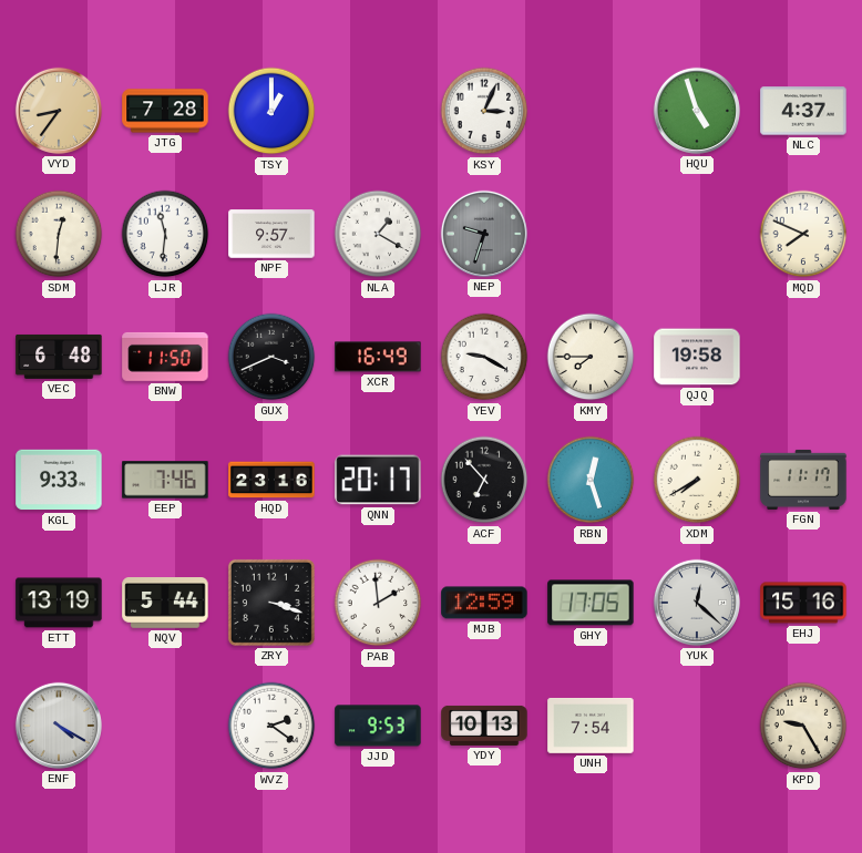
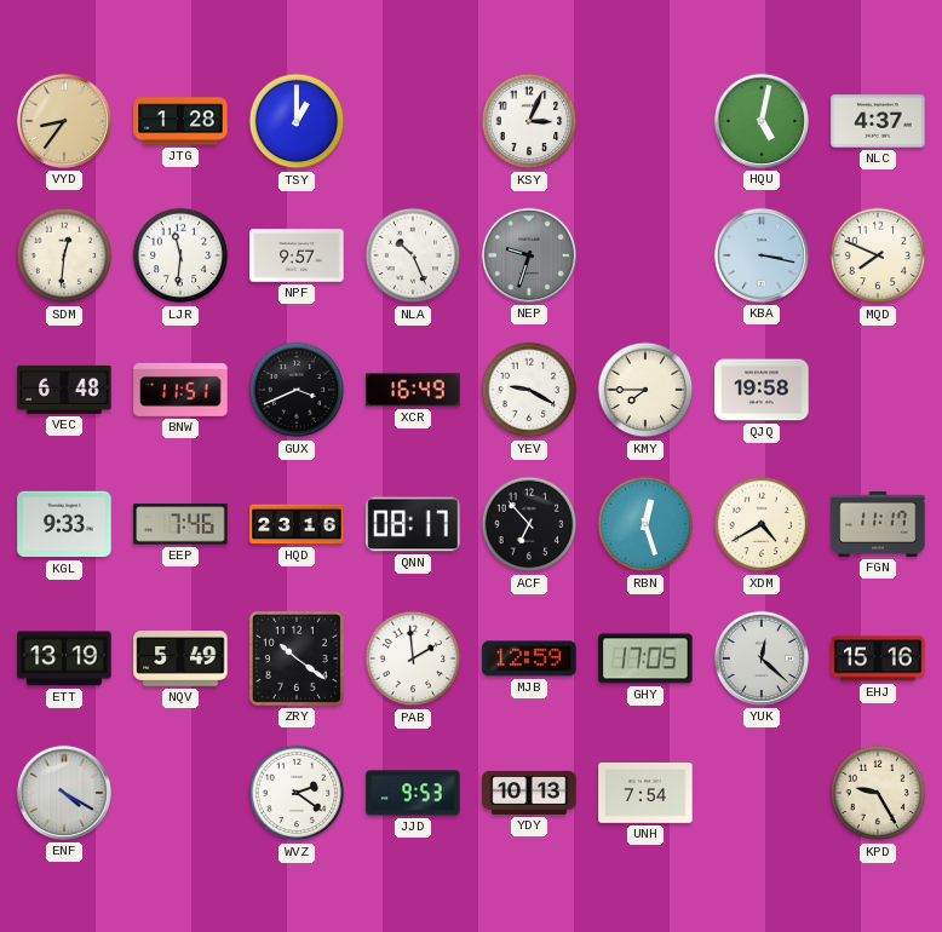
JTG: 7:28 -> 1:28
HQU: 4:57 -> 5:02
NLA: 1:20 -> 10:26
KBA: none -> 3:17
BNW: 11:50 -> 11:51
QNN: 20:17 -> 08:17
XDM: 7:40 -> 4:40
NQV: 5:44 -> 5:49
ZRY: 3:18 -> 10:21
